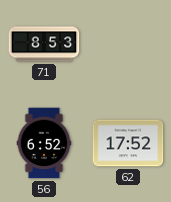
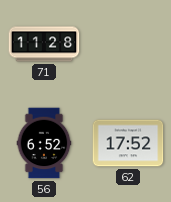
71: 8:53 -> 11:28
